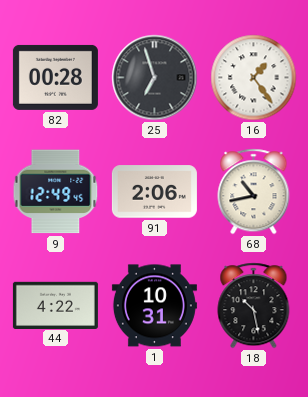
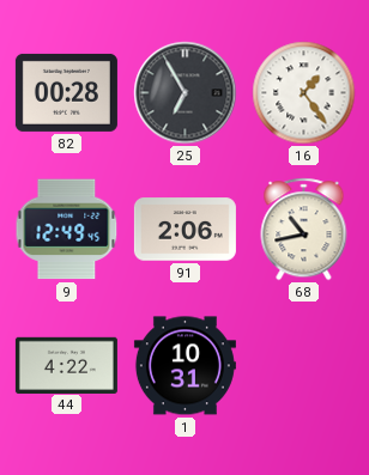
25: 6:57 -> 6:55
18: 10:28 -> none
